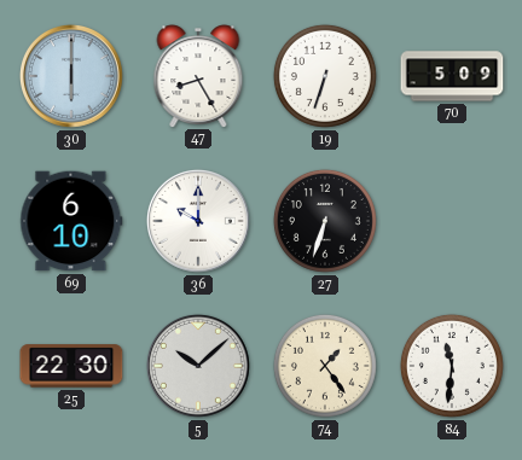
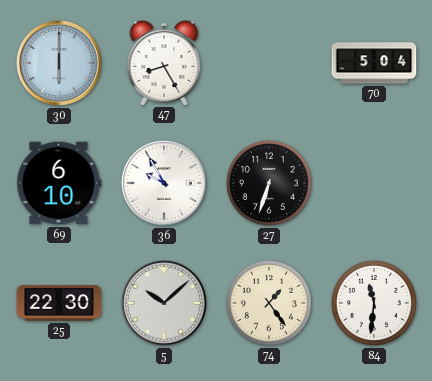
19: 6:33 -> none
70: 5:09 -> 5:04
36: 10:00 -> 9:55
